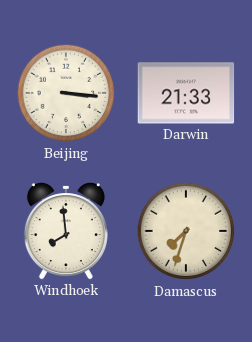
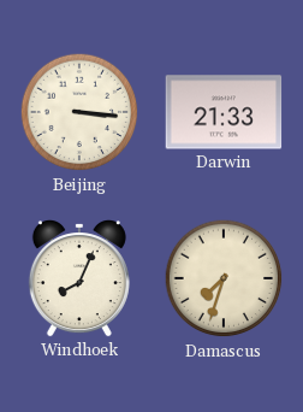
Windhoek: 7:59 -> 8:04
